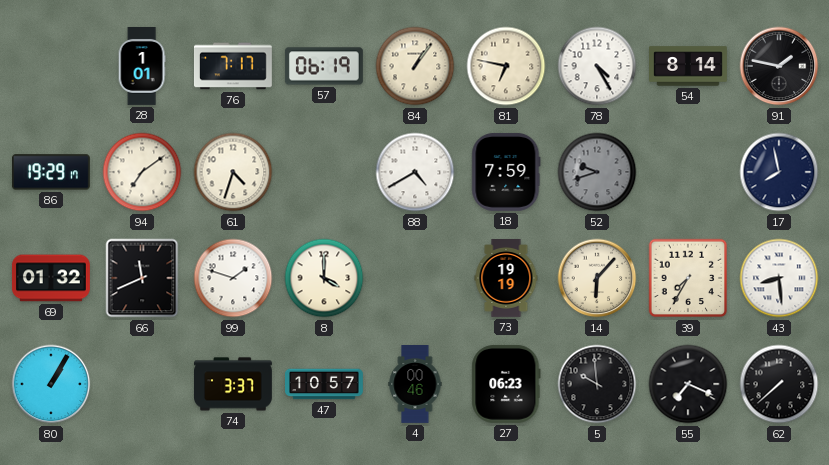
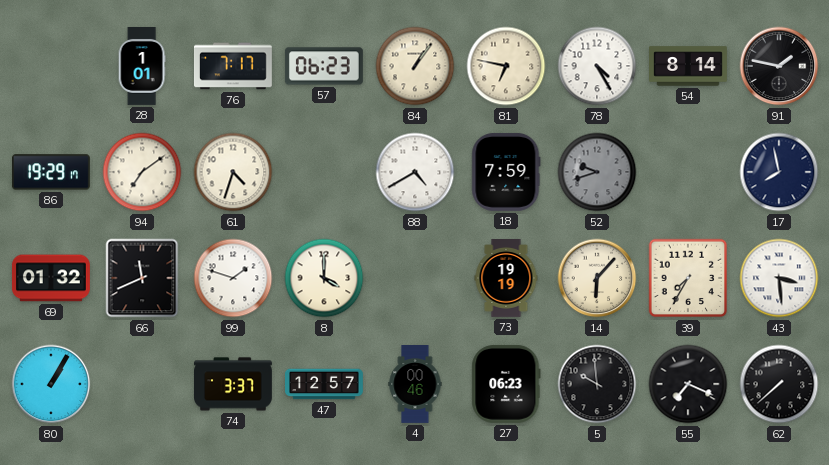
57: 06:19 -> 06:23
43: 8:29 -> 3:29
47: 10:57 -> 12:57
